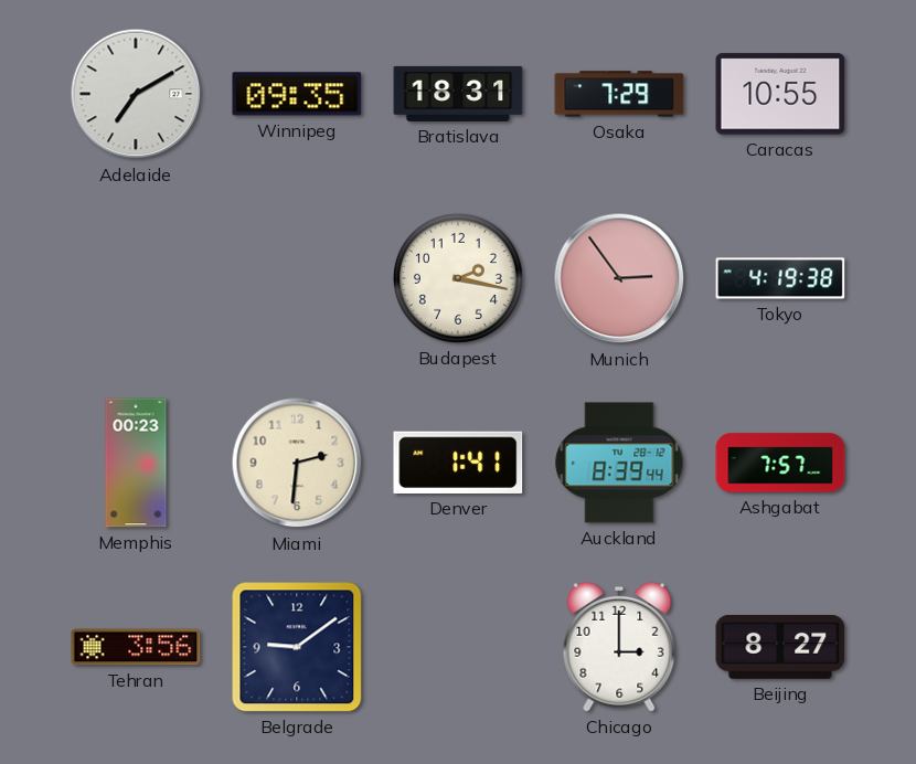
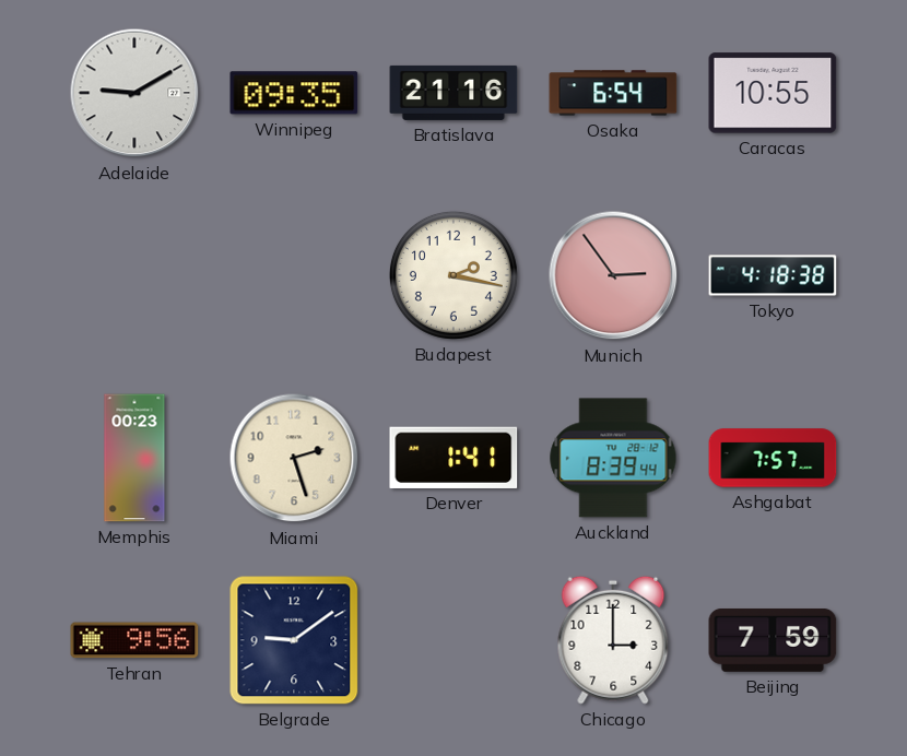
Adelaide: 7:10 -> 9:10
Bratislava: 18:31 -> 21:16
Osaka: 7:29 -> 6:54
Tokyo: 4:19 -> 4:18
Miami: 2:31 -> 2:27
Tehran: 3:56 -> 9:56
Beijing: 8:27 -> 7:59
